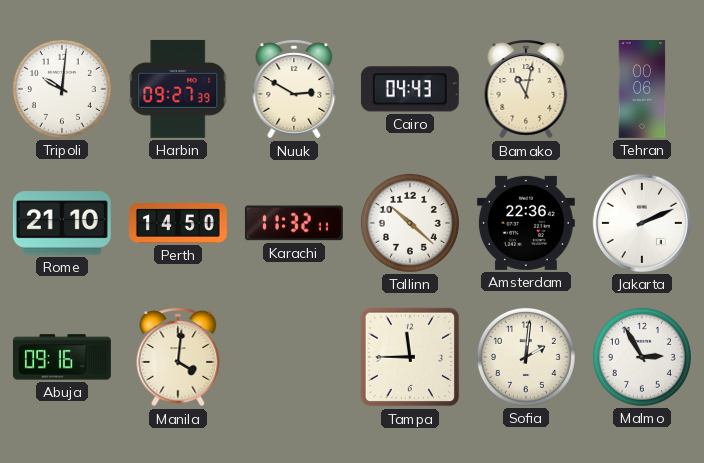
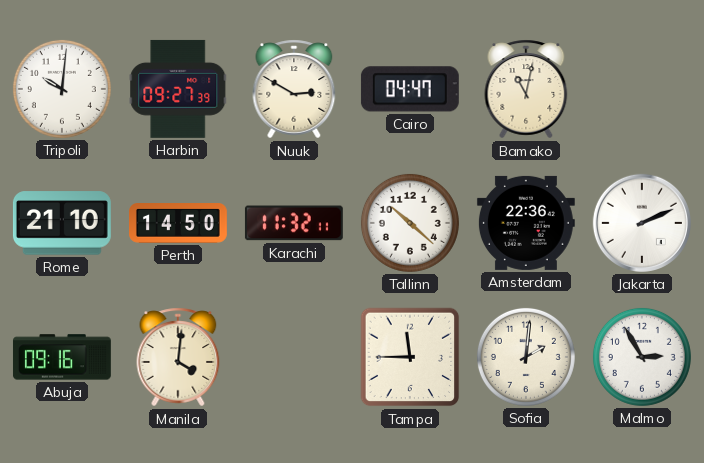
Cairo: 04:43 -> 04:47
Tehran: 00:06 -> none
